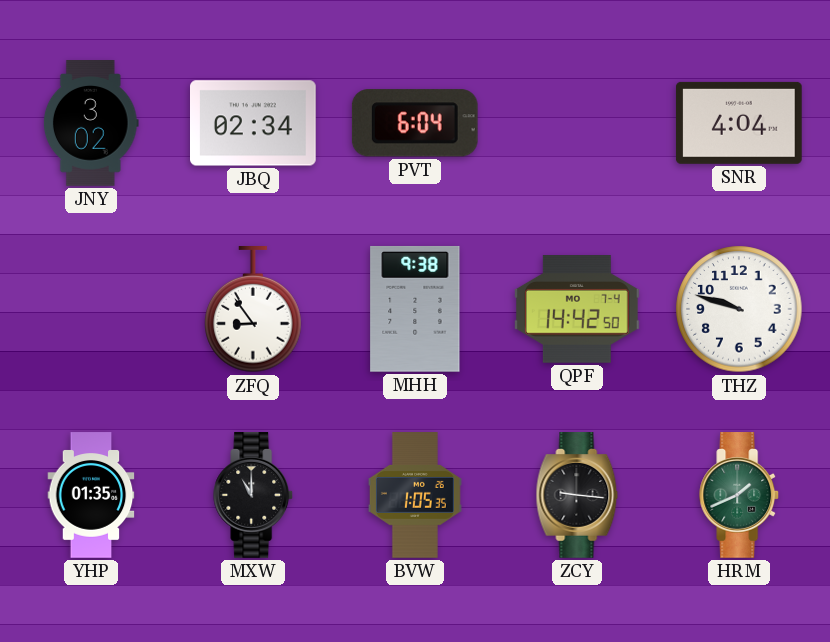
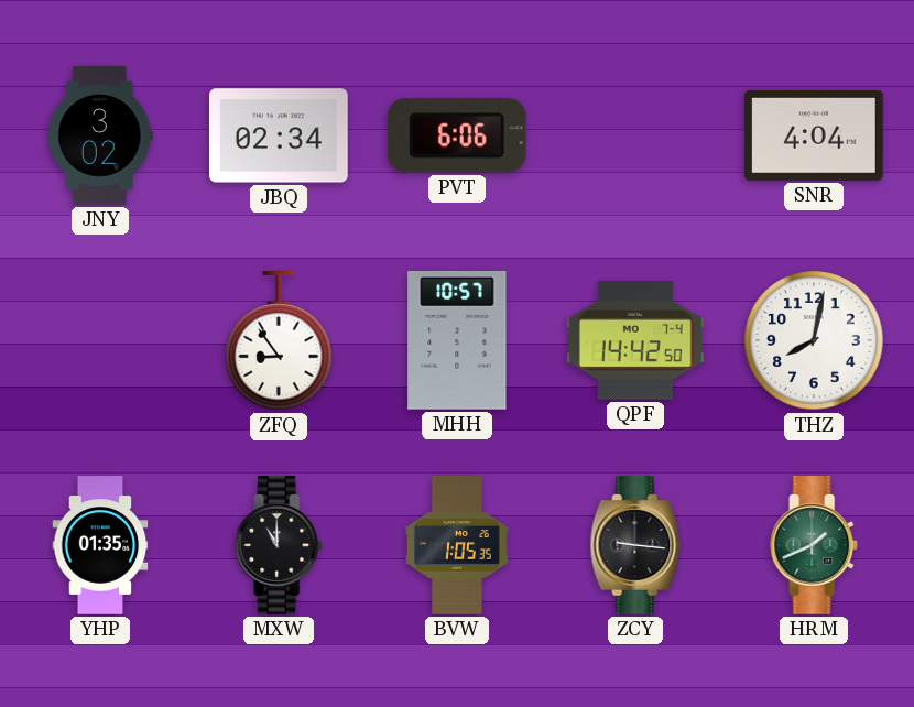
PVT: 6:04 -> 6:06
MHH: 9:38 -> 10:57
THZ: 9:48 -> 8:02
